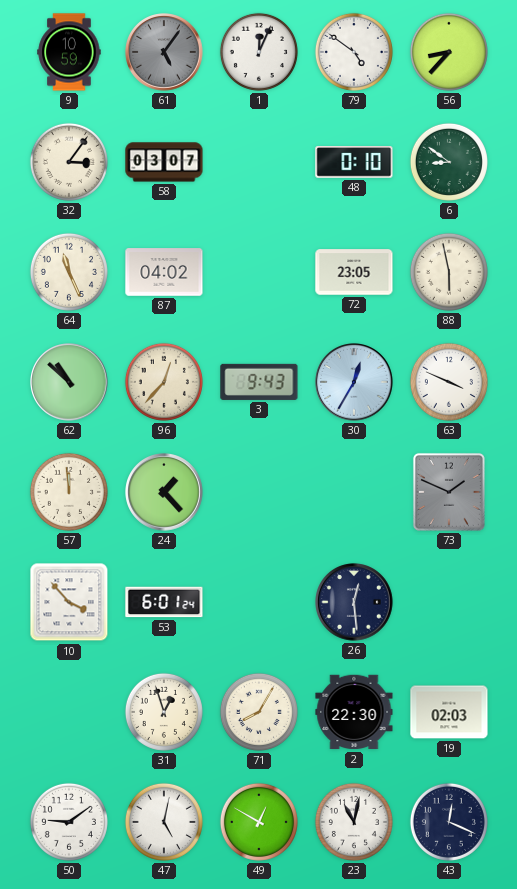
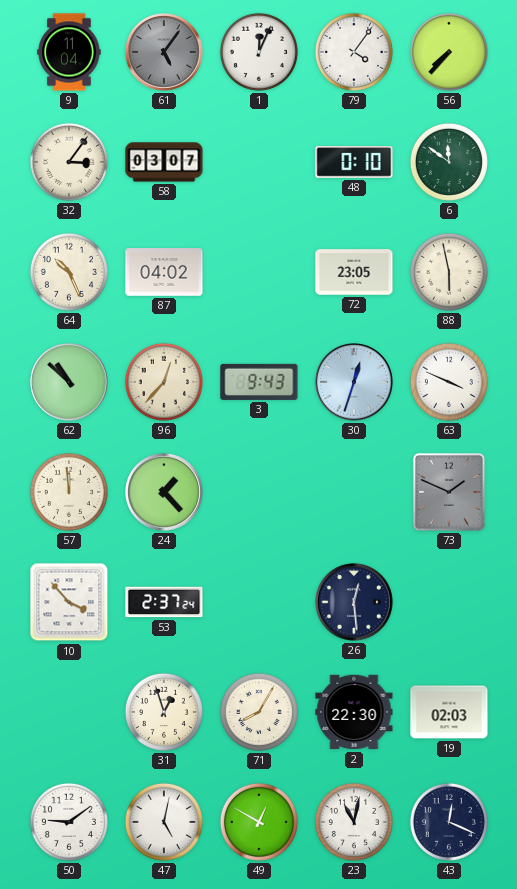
9: 10:59 -> 11:04
79: 4:51 -> 4:06
56: 8:37 -> 7:37
6: 8:51 -> 11:51
64: 11:26 -> 10:26
30: 12:35 -> 12:33
53: 6:01 -> 2:37
